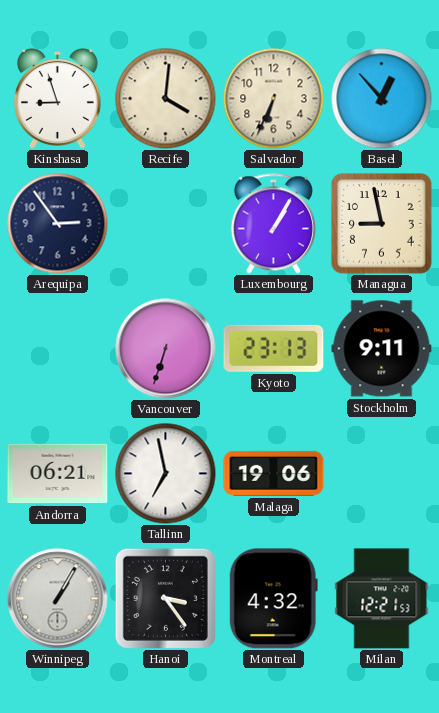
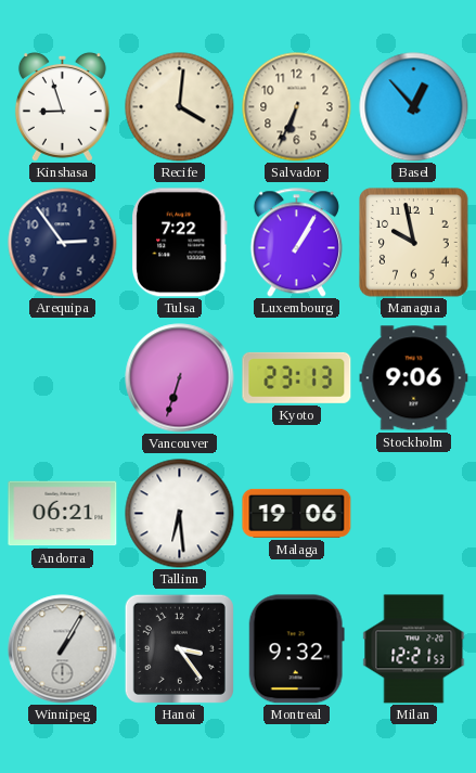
Tulsa: none -> 7:22
Managua: 8:58 -> 9:58
Stockholm: 9:11 -> 9:06
Tallinn: 6:58 -> 6:29
Montreal: 4:32 -> 9:32
